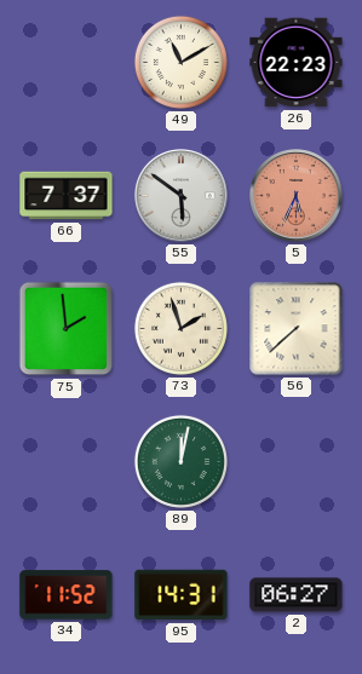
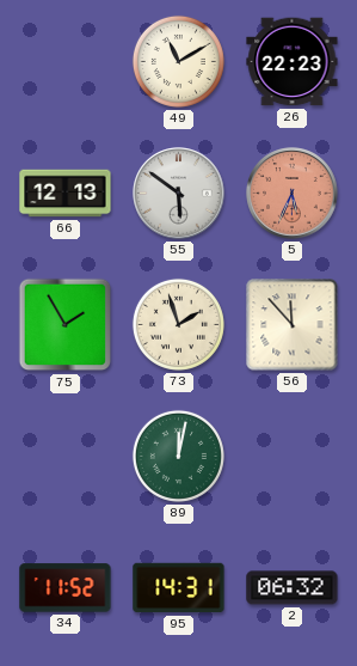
66: 7:37 -> 12:13
75: 1:59 -> 1:55
56: 7:38 -> 11:53
2: 06:27 -> 06:32
